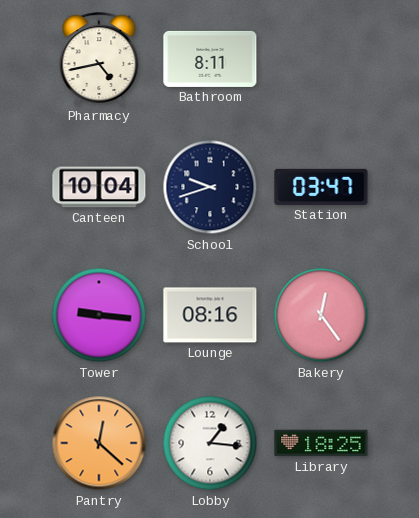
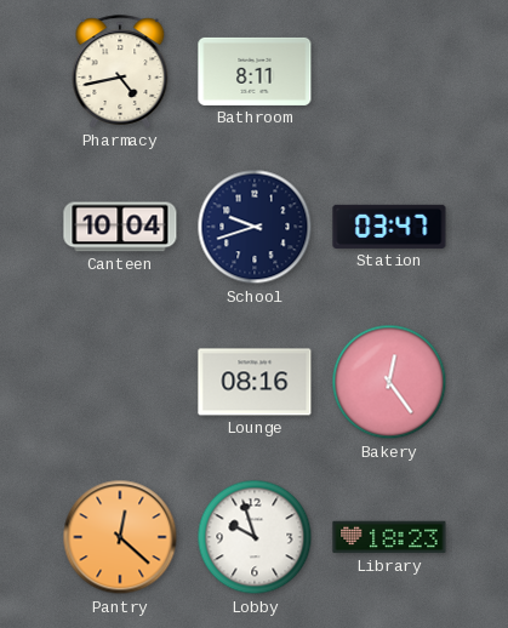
Tower: 9:16 -> none
Lobby: 1:16 -> 9:57
Library: 18:25 -> 18:23
